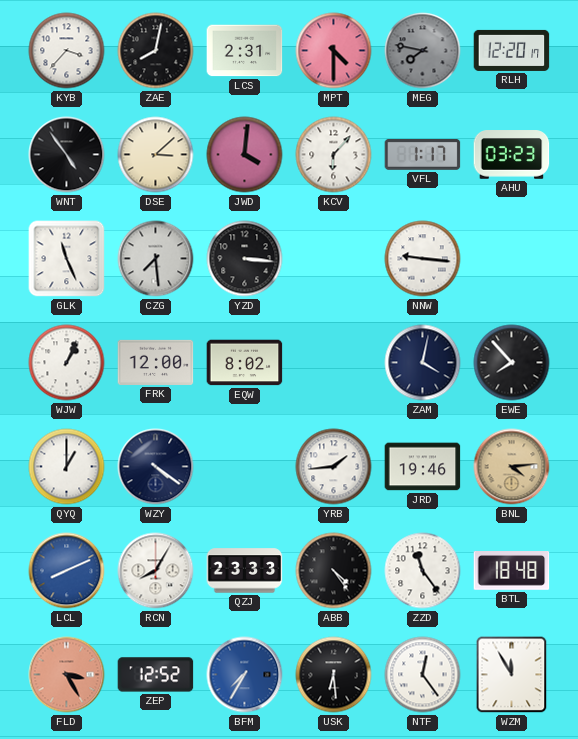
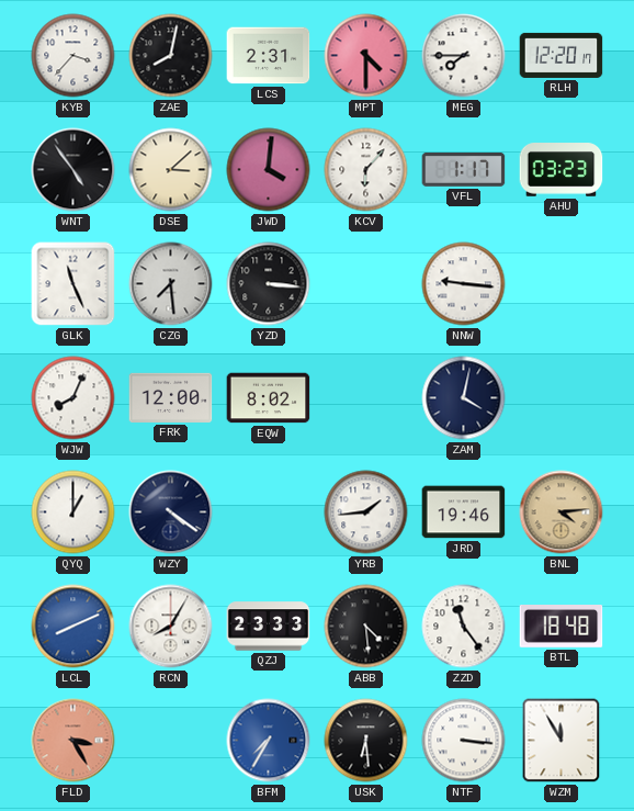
MEG: 7:47 -> 7:45
MEG dial: grey -> white
WJW: 1:04 -> 8:04
EWE: 7:53 -> none
ABB: 4:24 -> 4:29
ZEP: 12:52 -> none
NTF: 12:24 -> 3:16
